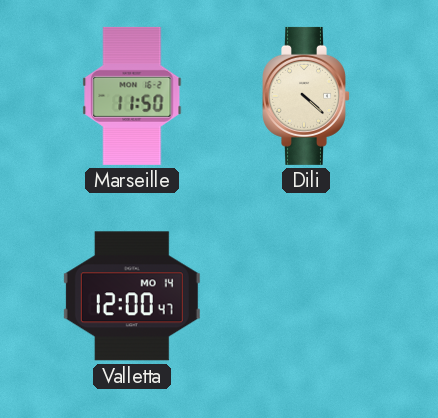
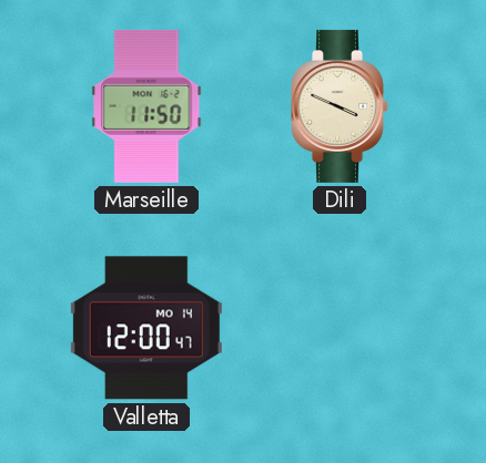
Dili: 4:22 -> 3:49
